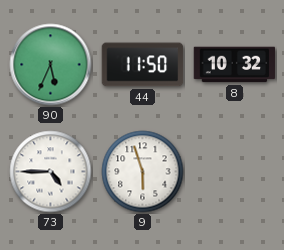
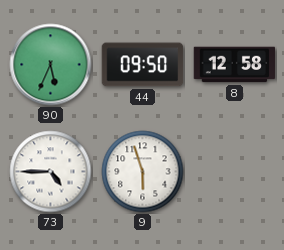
44: 11:50 -> 09:50
8: 10:32 -> 12:58
